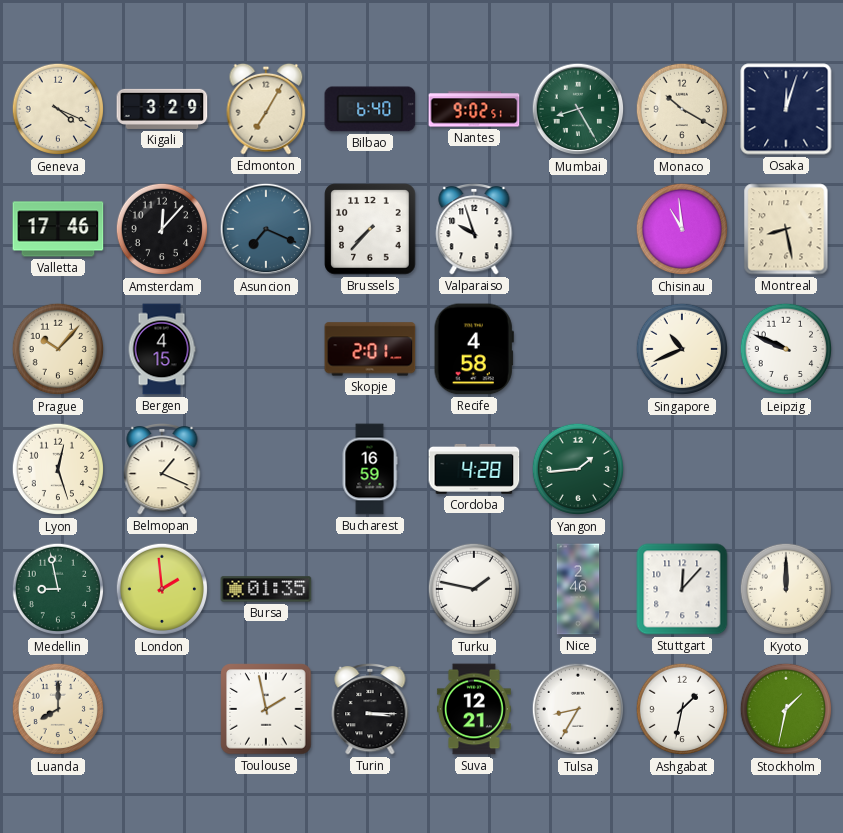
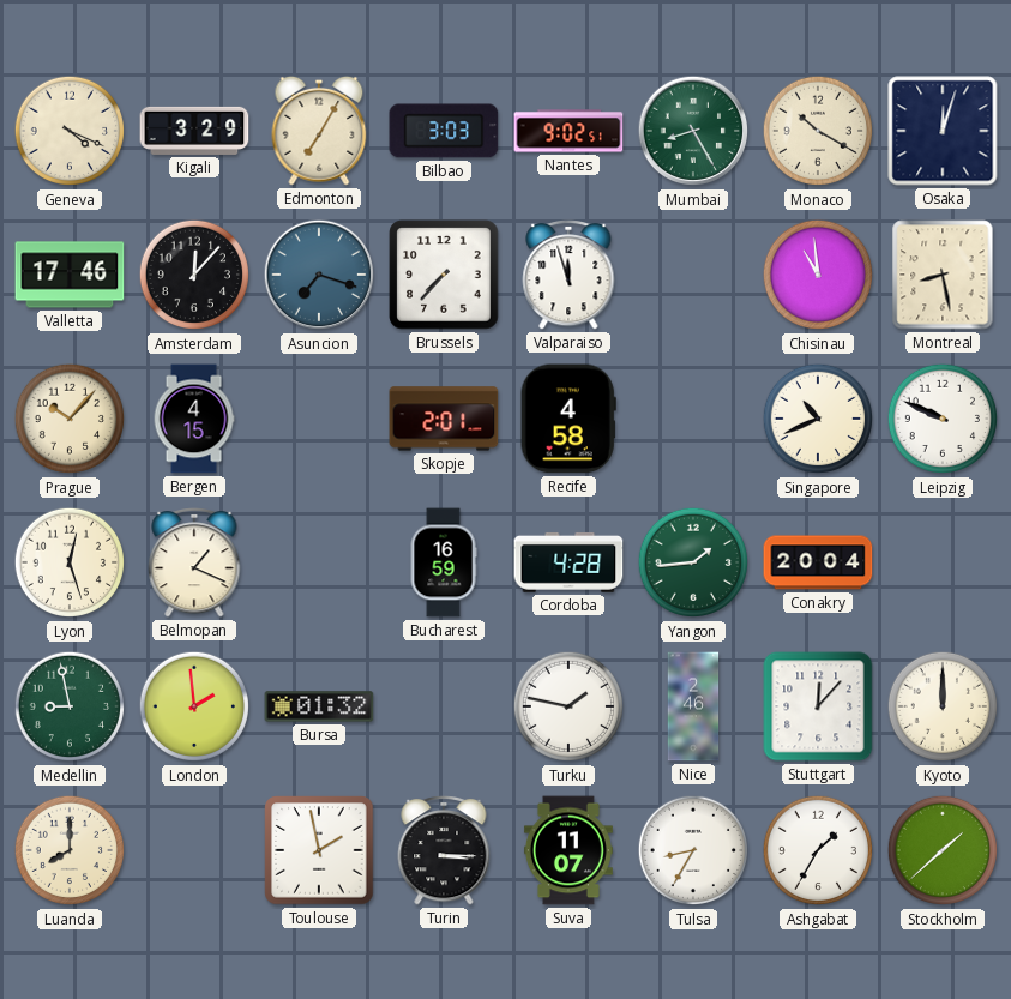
Bilbao: 6:40 -> 3:03
Asuncion: 7:19 -> 7:18
Valparaiso: 9:57 -> 11:57
Conakry: none -> 20:04
Bursa: 01:35 -> 01:32
Suva: 12:21 -> 11:07
Ashgabat: 1:32 -> 1:35
Stockholm: 1:32 -> 1:38
